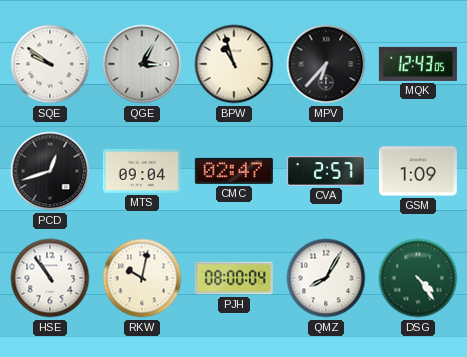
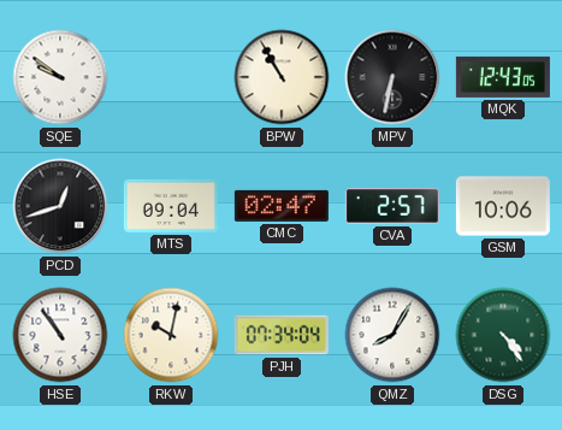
QGE: 3:05 -> none
BPW: 10:57 -> 10:55
MPV: 6:37 -> 6:32
GSM: 1:09 -> 10:06
PJH: 08:00 -> 07:34
